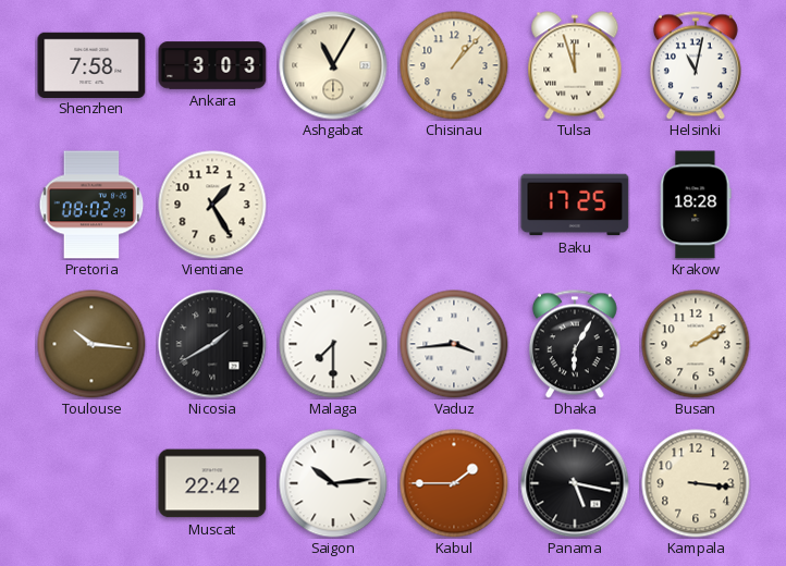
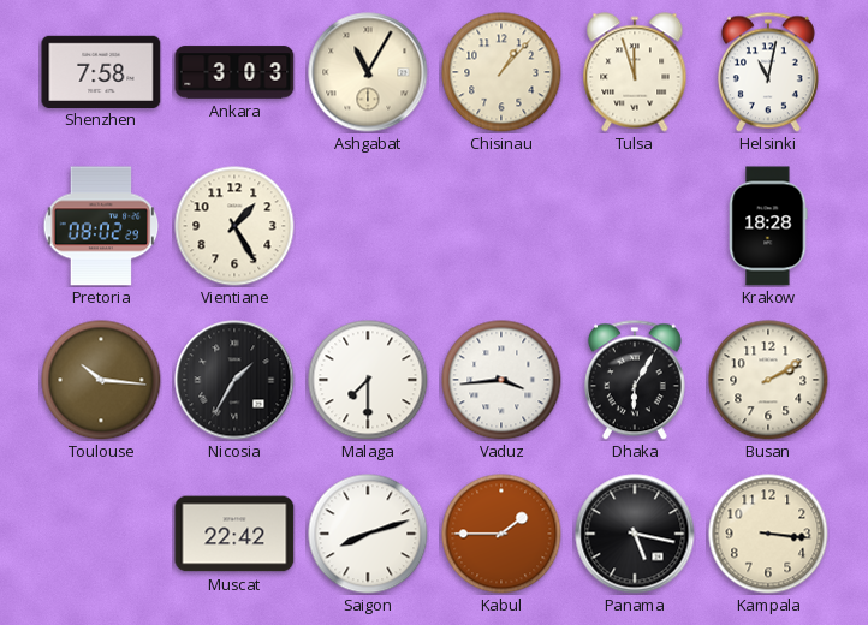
Baku: 17:25 -> none
Nicosia: 1:40 -> 1:35
Saigon: 10:14 -> 8:12
